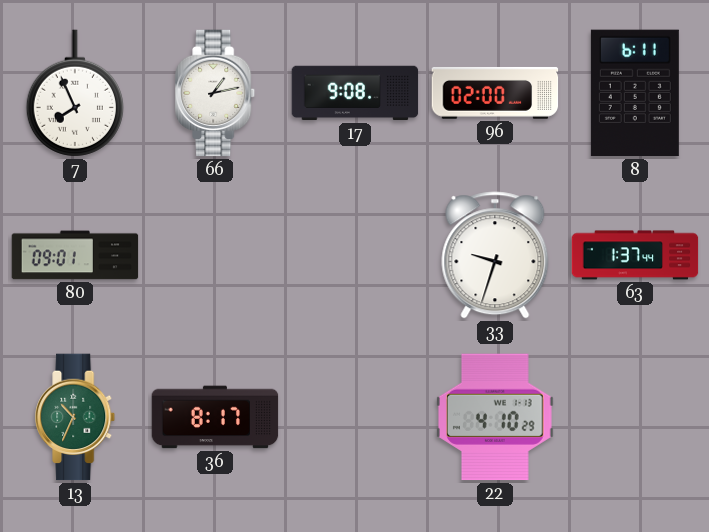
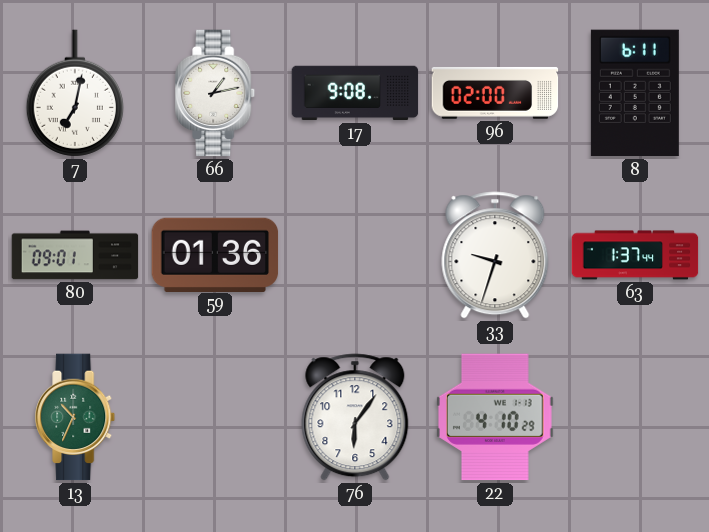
7: 7:56 -> 7:02
59: none -> 01:36
36: 8:17 -> none
76: none -> 6:06
